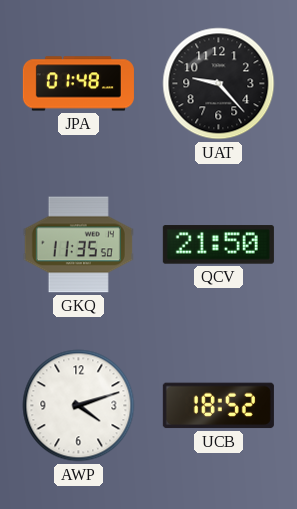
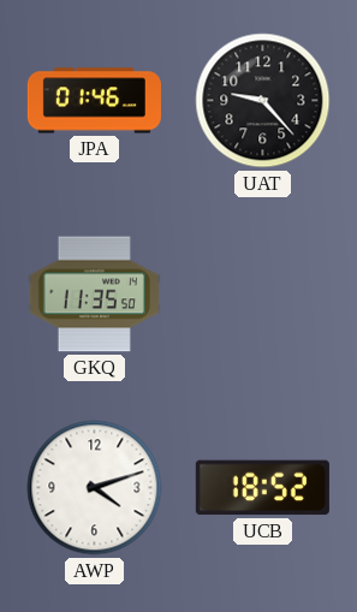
JPA: 01:48 -> 01:46
QCV: 21:50 -> none
